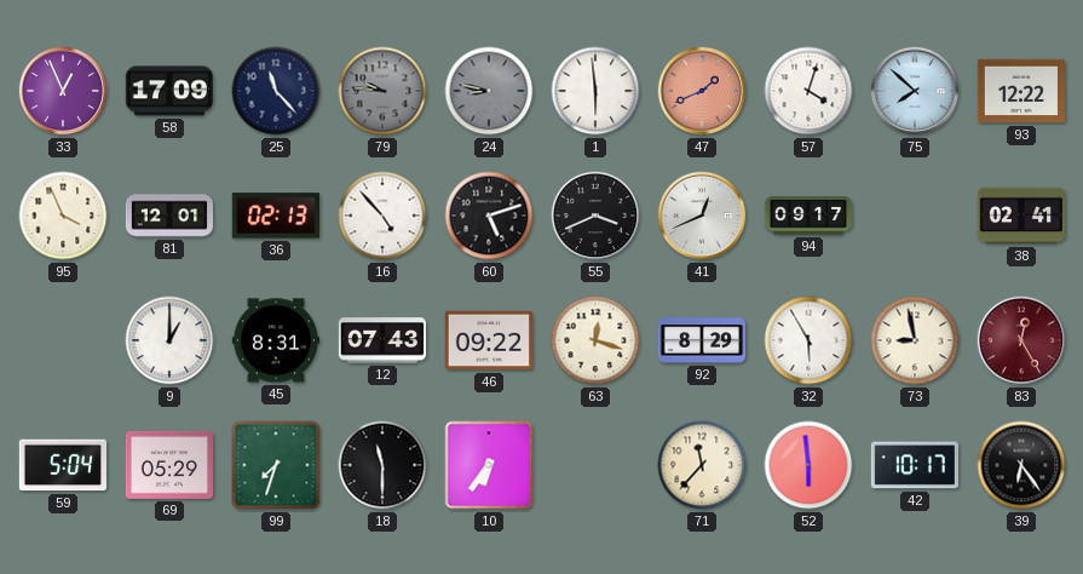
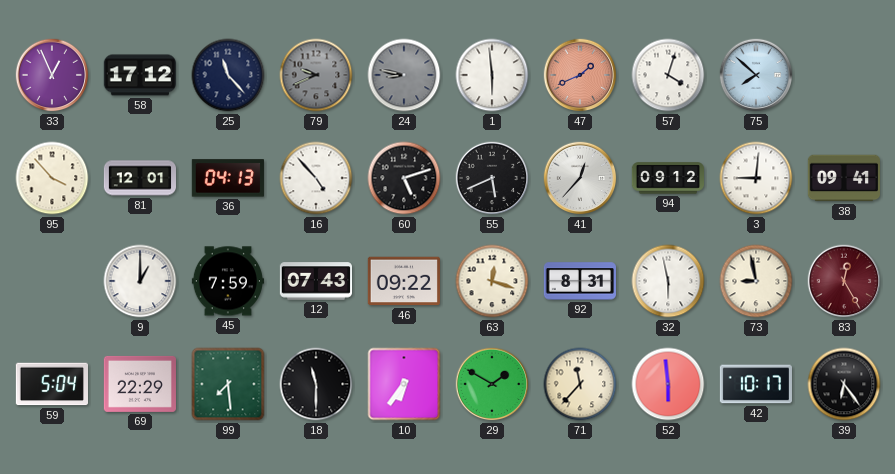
58: 17:09 -> 17:12
79: 9:46 -> 9:41
93: 12:22 -> none
95: 3:56 -> 3:53
36: 02:13 -> 04:13
55: 3:41 -> 5:41
41: 12:41 -> 12:37
94: 09:17 -> 09:12
3: none -> 9:01
38: 02:41 -> 09:41
45: 8:31 -> 7:59
92: 8:29 -> 8:31
32: 5:55 -> 5:58
69: 05:29 -> 22:29
99: 7:33 -> 7:29
29: none -> 1:50
